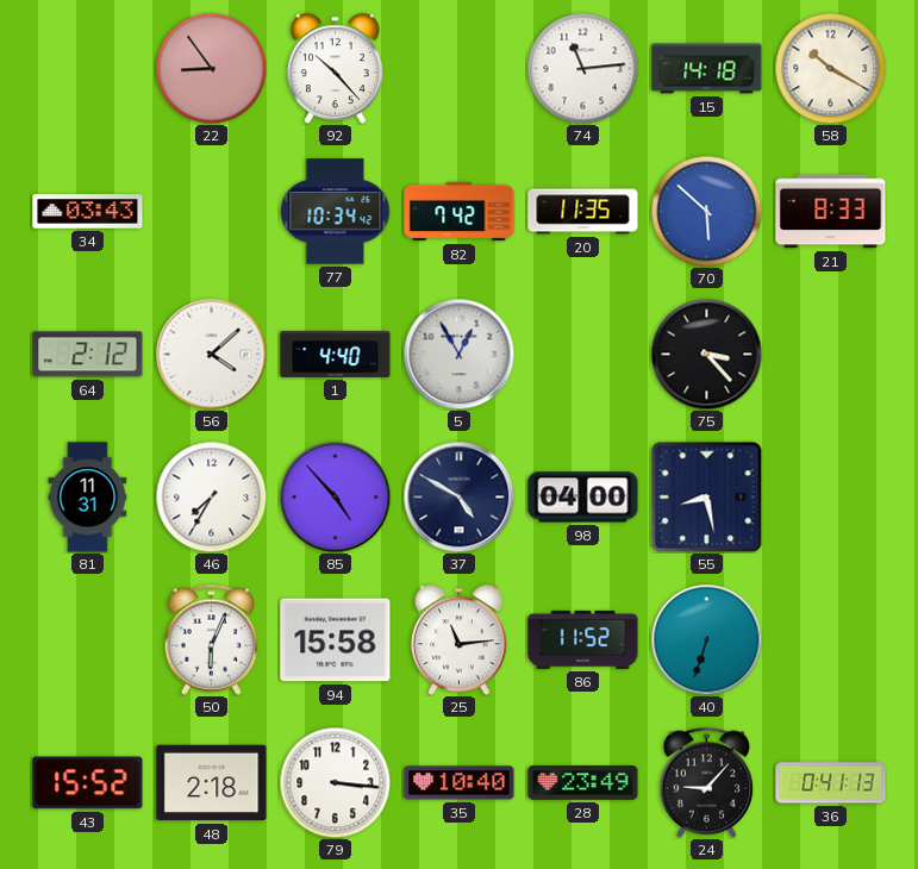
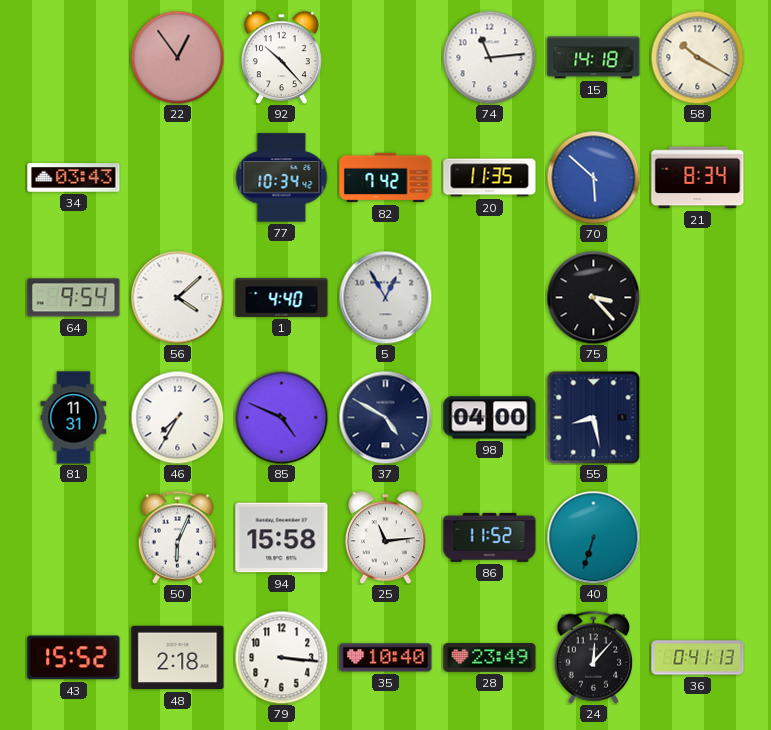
22: 8:54 -> 12:54
21: 8:33 -> 8:34
64: 2:12 -> 9:54
85: 4:53 -> 4:49
24: 9:07 -> 12:07
